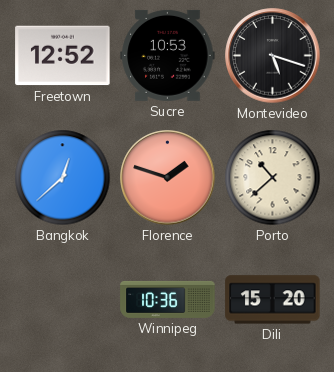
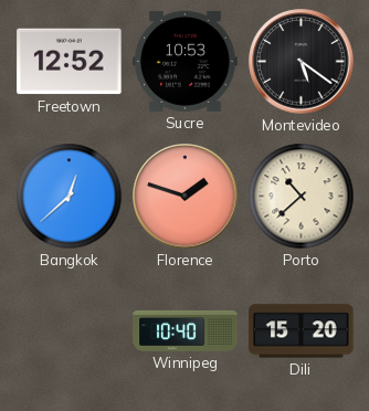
Montevideo: 5:18 -> 5:21
Winnipeg: 10:36 -> 10:40
